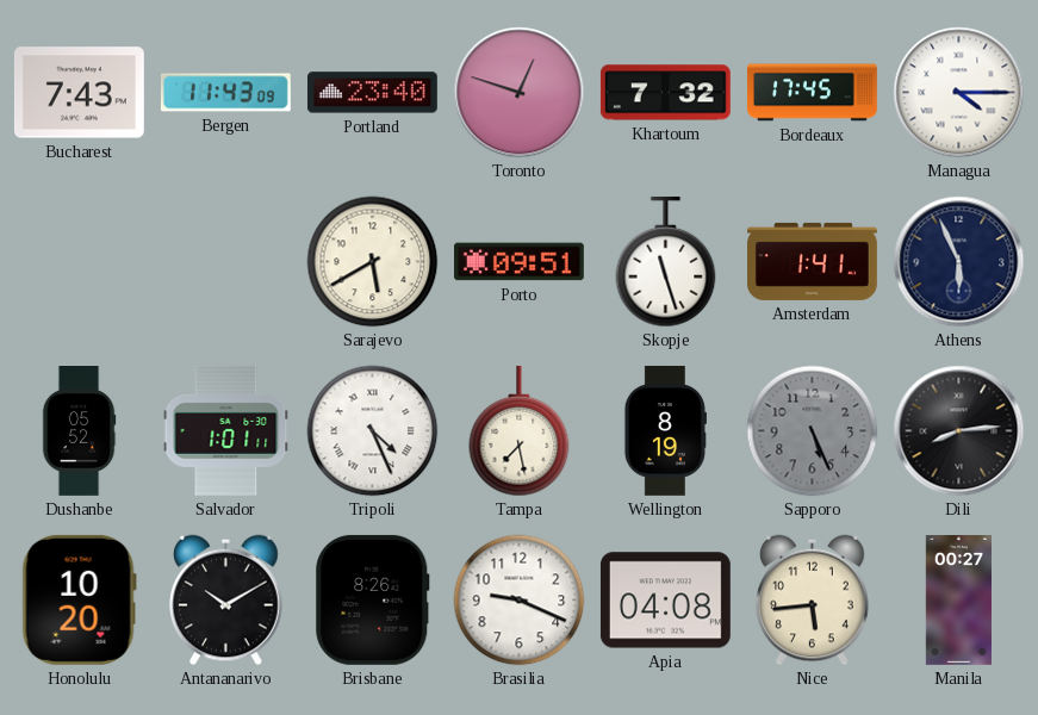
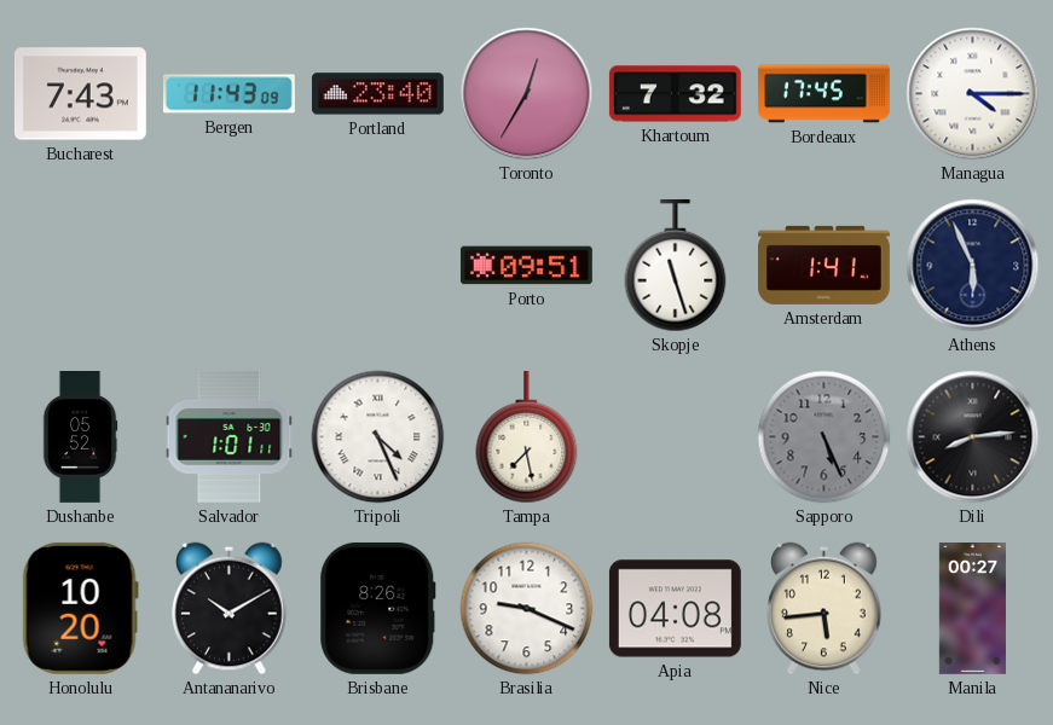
Toronto: 12:48 -> 12:35
Sarajevo: 5:40 -> none
Wellington: 8:19 -> none
